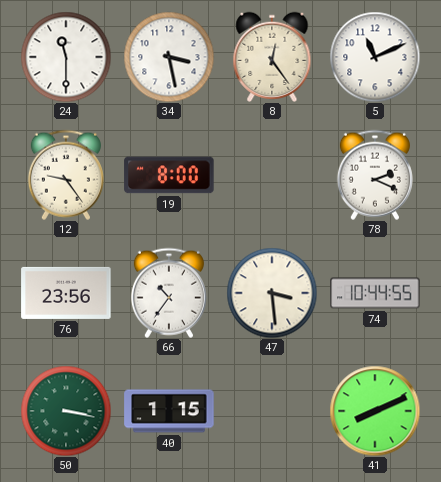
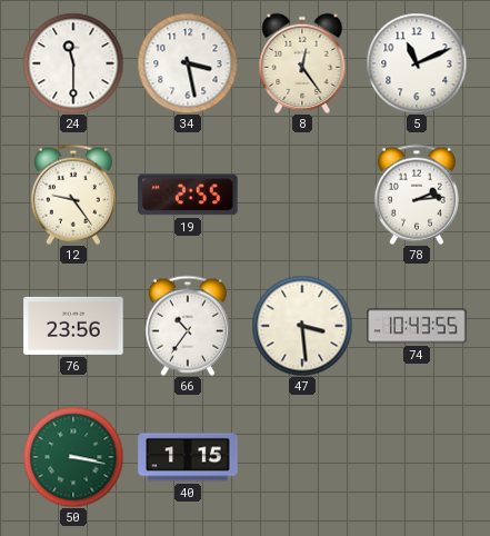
19: 8:00 -> 2:55
78: 2:19 -> 2:14
74: 10:44 -> 10:43
41: 8:11 -> none
